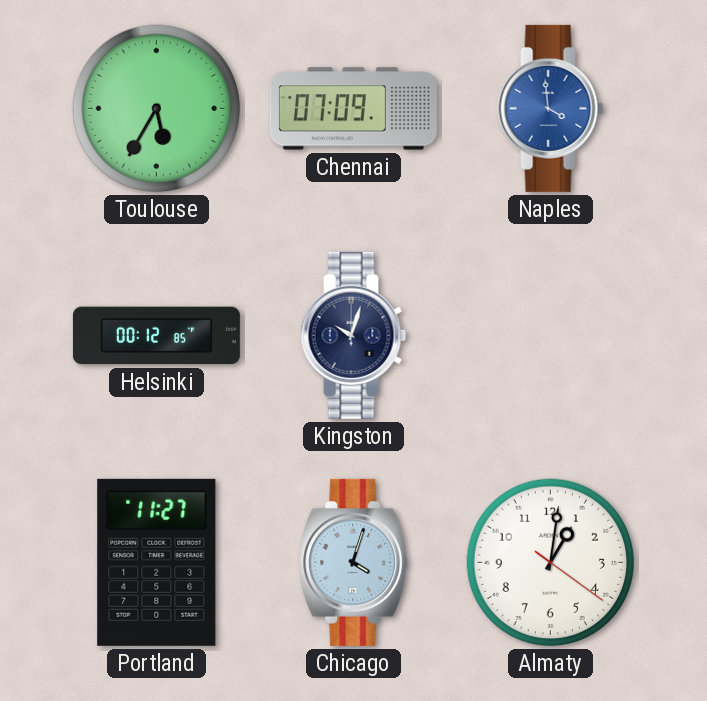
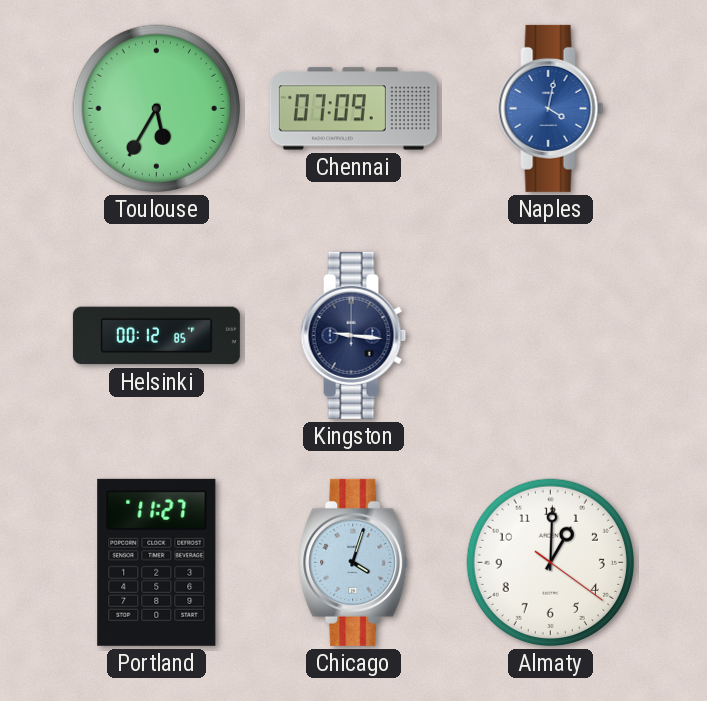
Naples: 3:59 -> 4:02
Kingston: 10:03 -> 9:16
Almaty: 1:01 -> 1:00
